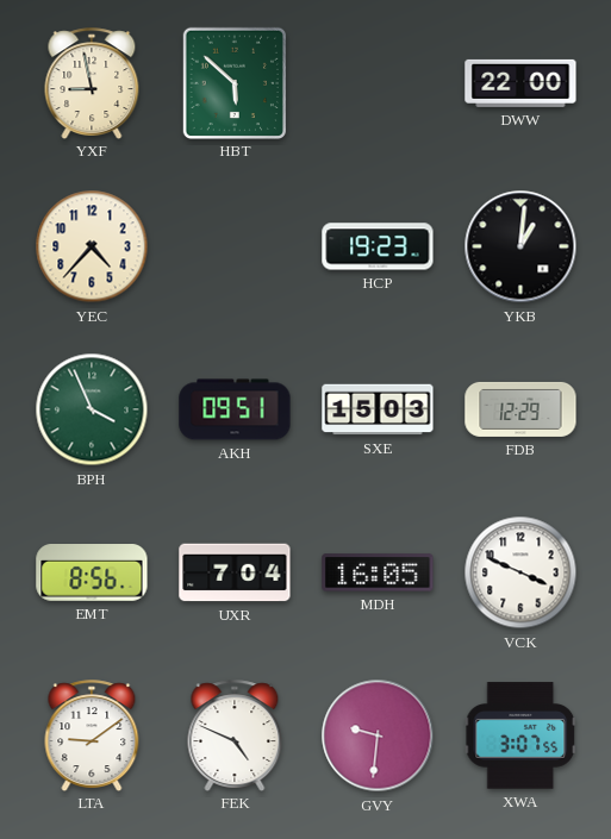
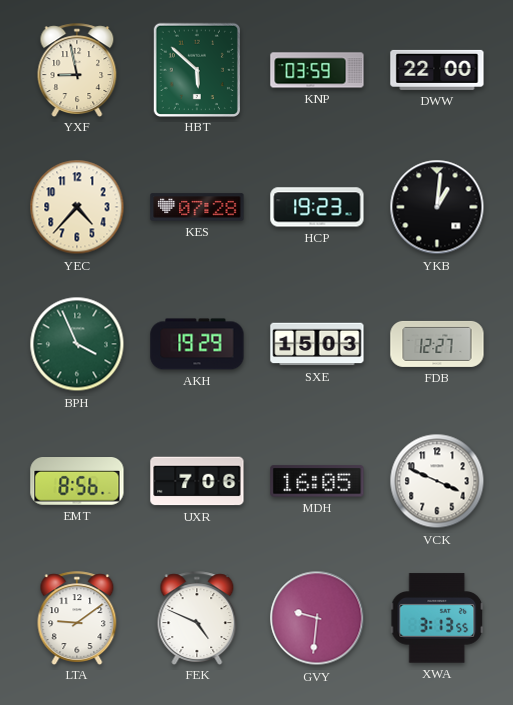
KNP: none -> 03:59
KES: none -> 07:28
AKH: 09:51 -> 19:29
FDB: 12:29 -> 12:27
UXR: 7:04 -> 7:06
XWA: 3:07 -> 3:13
